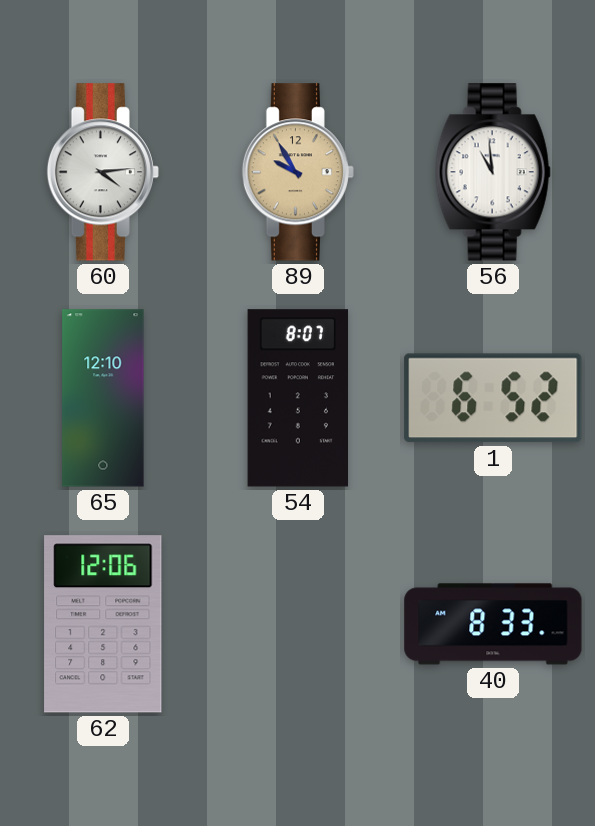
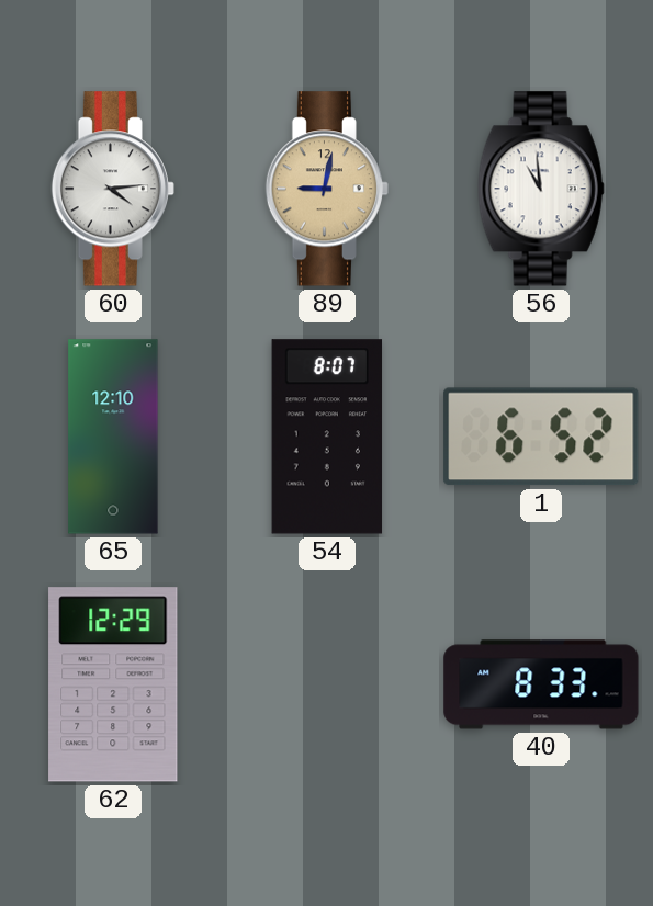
89: 9:55 -> 9:02
62: 12:06 -> 12:29
